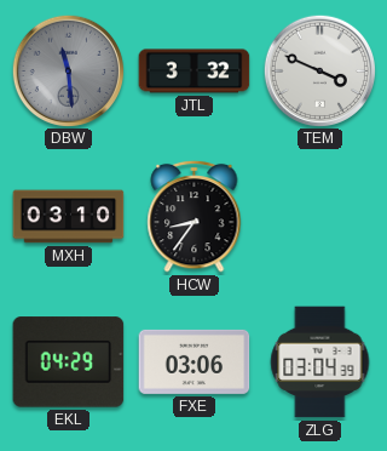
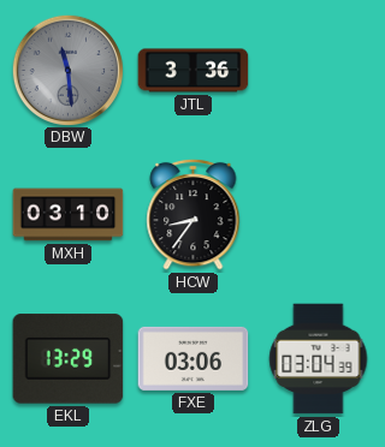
JTL: 3:32 -> 3:36
TEM: 3:49 -> none
EKL: 04:29 -> 13:29
